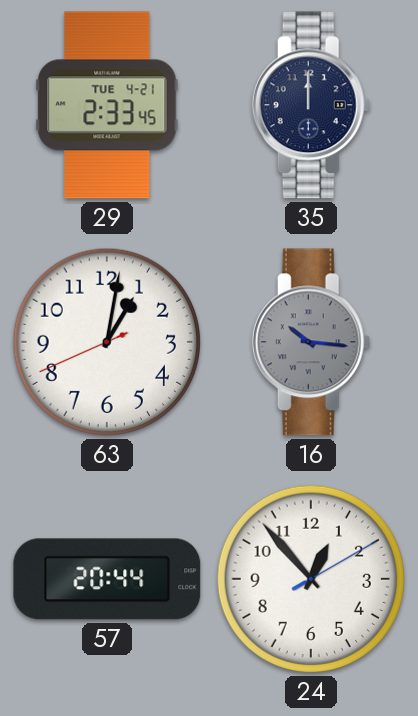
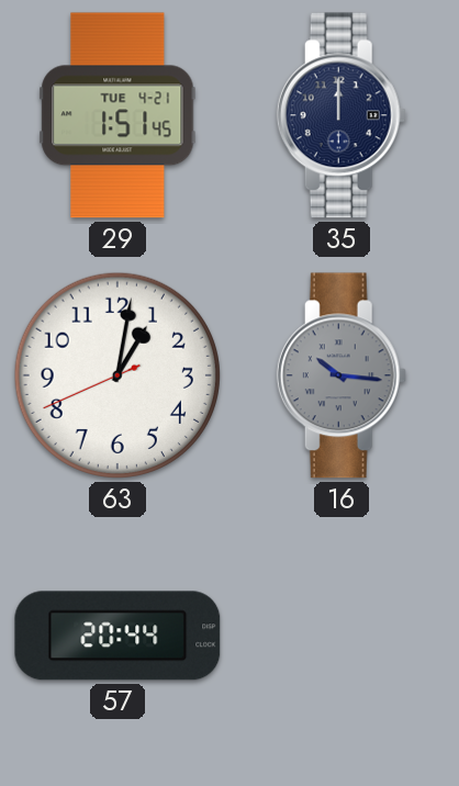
29: 2:33 -> 1:51
24: 12:53 -> none
